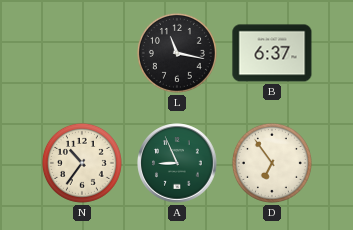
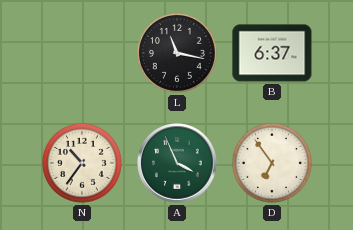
A: 8:56 -> 3:56
